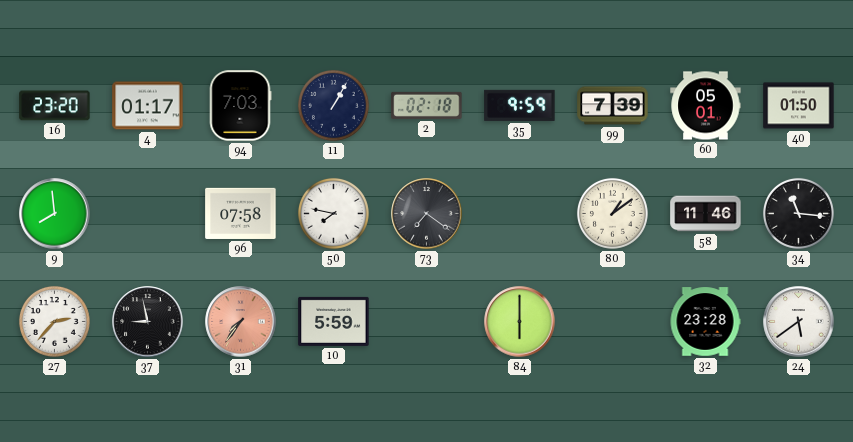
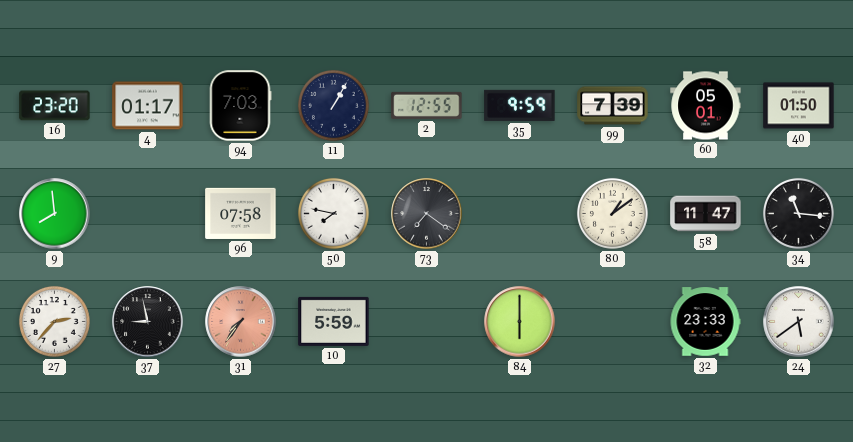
2: 02:18 -> 12:55
58: 11:46 -> 11:47
32: 23:28 -> 23:33
